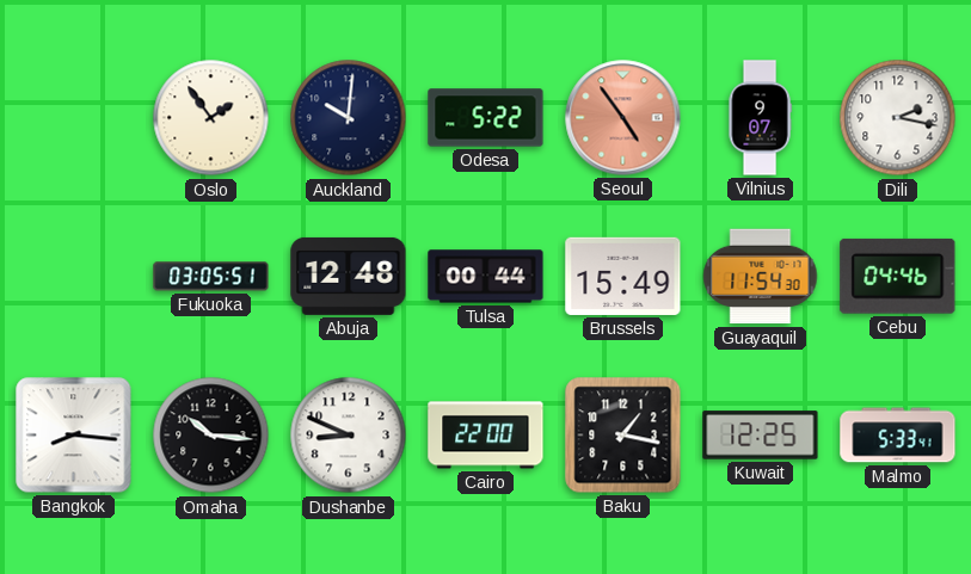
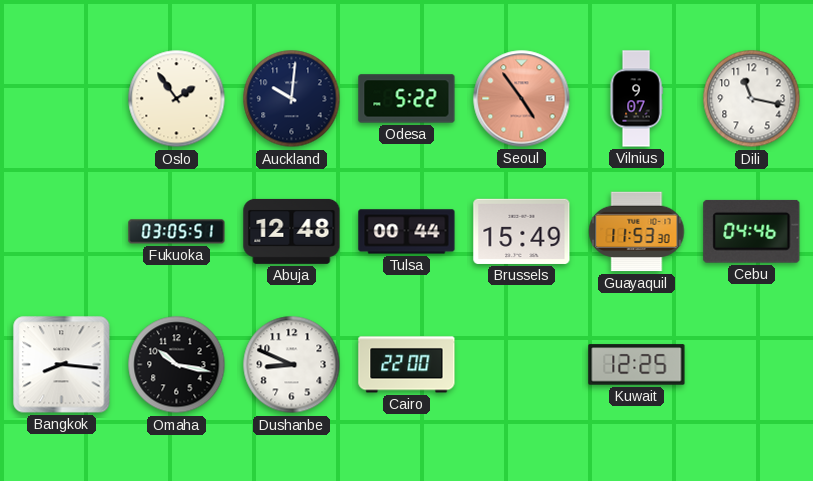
Dili: 2:17 -> 11:17
Guayaquil: 11:54 -> 11:53
Omaha: 10:16 -> 10:17
Baku: 1:17 -> none
Malmo: 5:33 -> none
